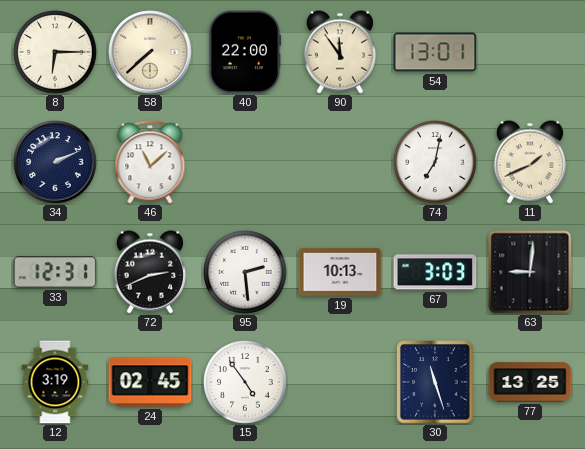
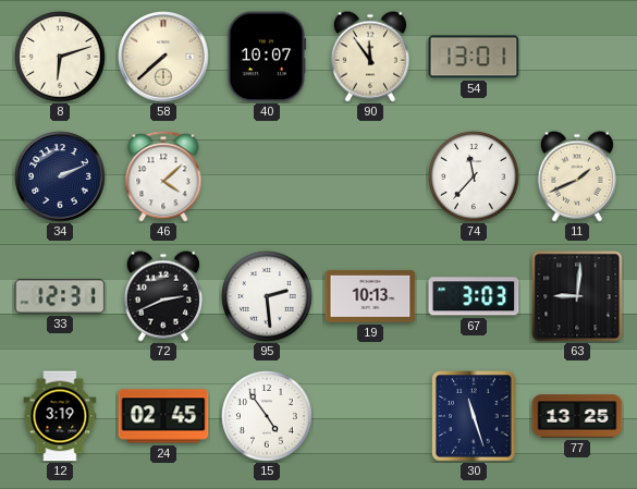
8: 6:15 -> 6:12
40: 22:00 -> 10:07
46: 11:08 -> 4:08
74: 7:02 -> 11:37
